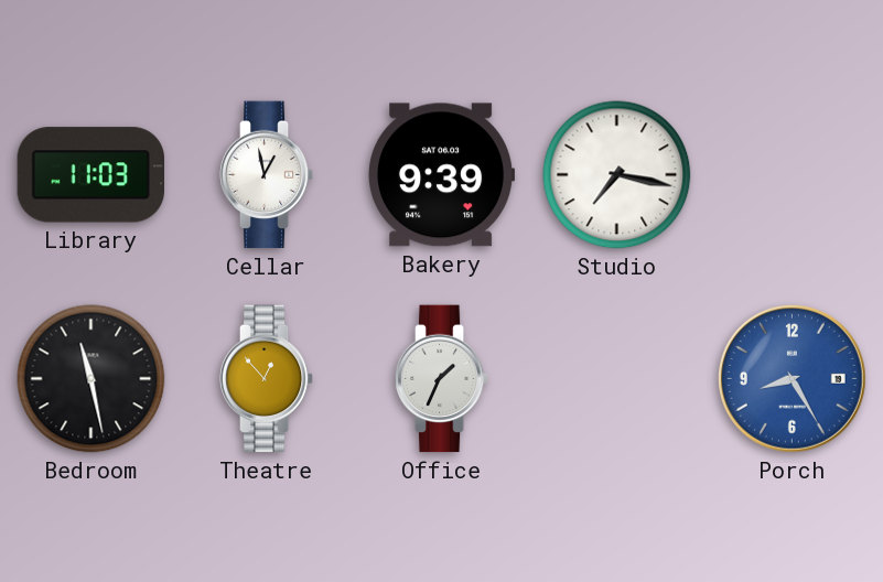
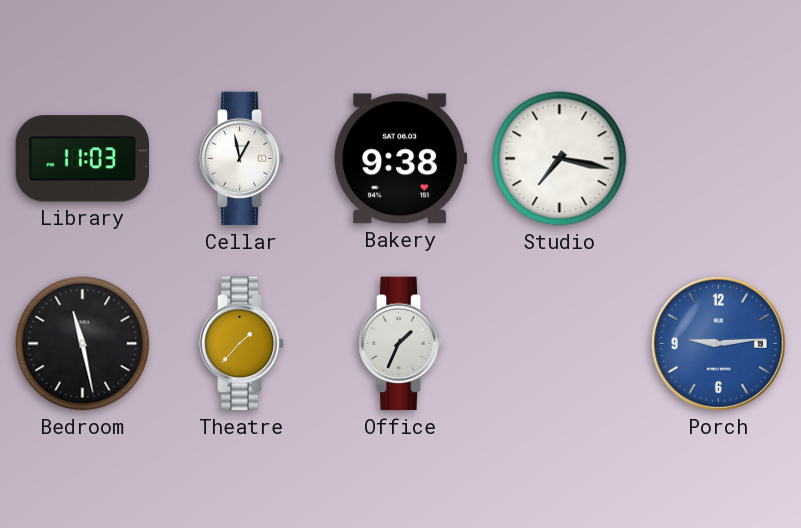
Bakery: 9:39 -> 9:38
Theatre: 12:53 -> 1:37
Porch: 8:25 -> 9:14
